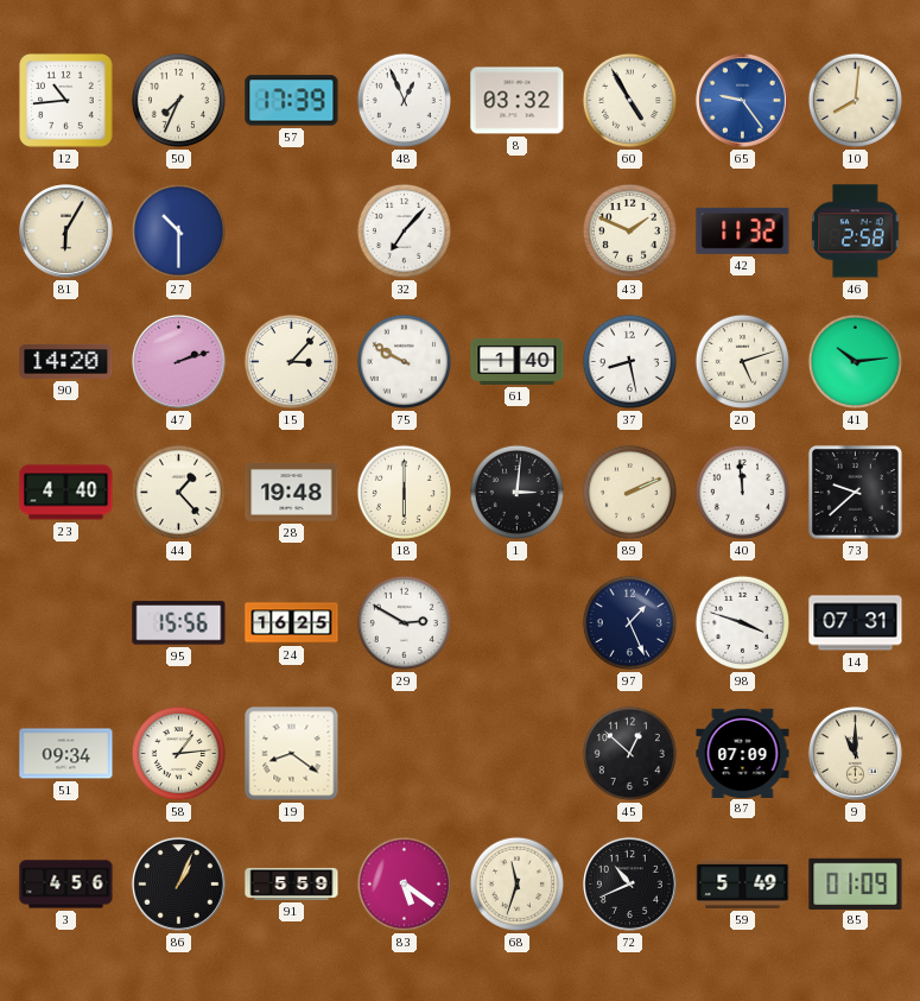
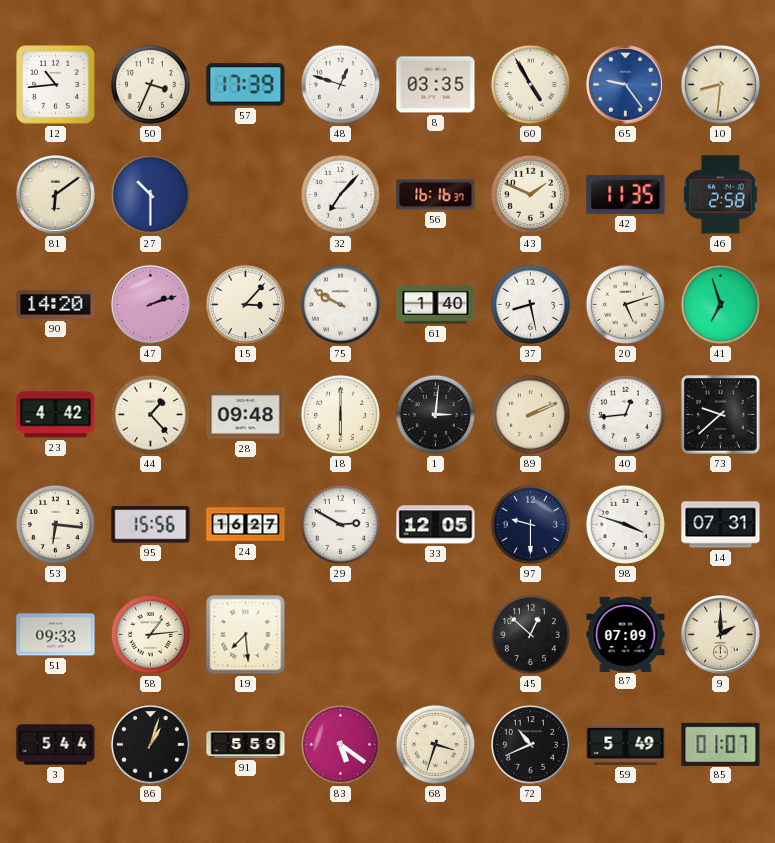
50: 7:34 -> 3:34
48: 12:56 -> 12:48
8: 03:32 -> 03:35
10: 8:01 -> 8:31
81: 6:05 -> 6:09
56: none -> 16:16
42: 11:32 -> 11:35
41: 10:14 -> 6:57
23: 4:40 -> 4:42
28: 19:48 -> 09:48
40: 11:59 -> 12:44
53: none -> 6:16
24: 16:25 -> 16:27
33: none -> 12:05
97: 1:26 -> 9:30
51: 09:34 -> 09:33
19: 8:21 -> 7:29
9: 11:00 -> 2:00
3: 4:56 -> 5:44
86: 1:04 -> 1:03
68: 11:33 -> 3:33
85: 01:09 -> 01:07
